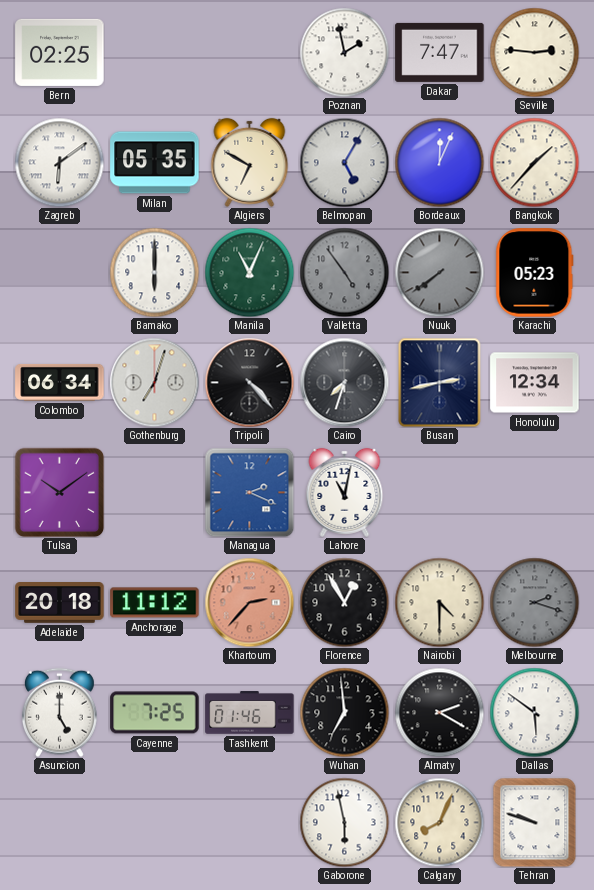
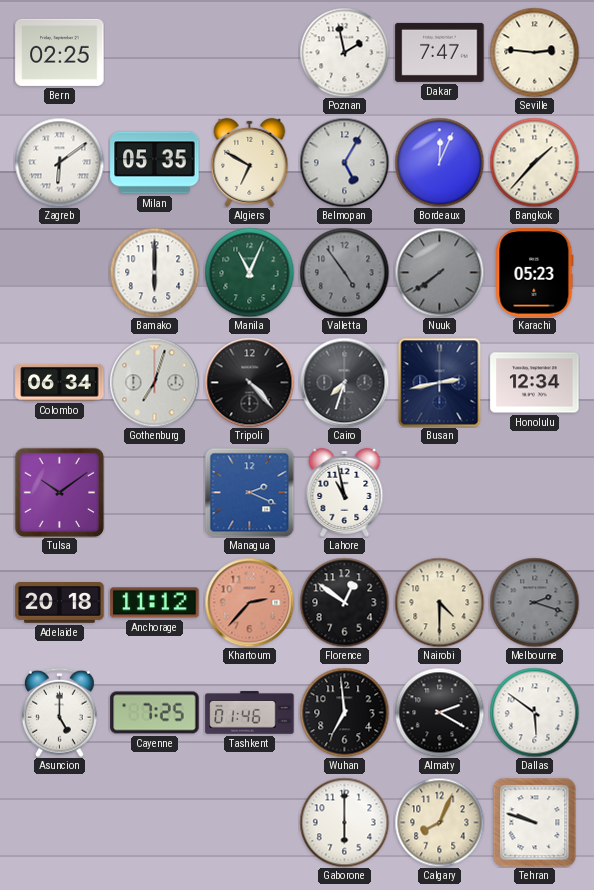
Lahore: 11:02 -> 10:58
Florence: 12:55 -> 12:51
Gaborone: 5:58 -> 6:00
